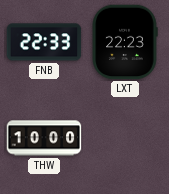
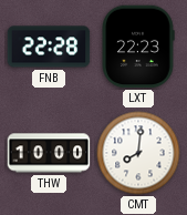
FNB: 22:33 -> 22:28
CMT: none -> 8:01
